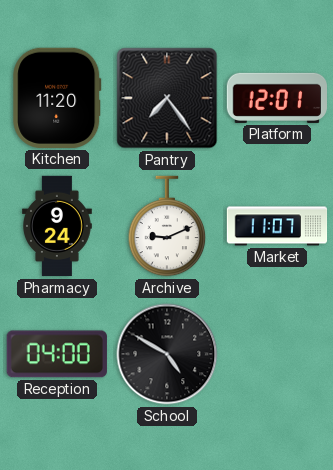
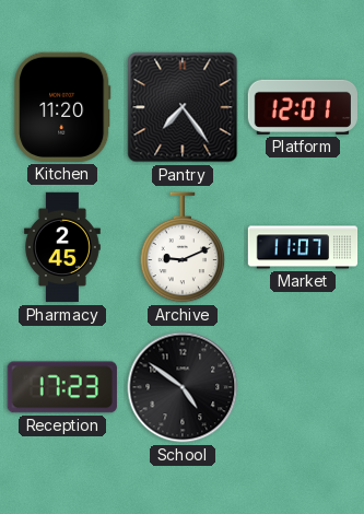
Pharmacy: 9:24 -> 2:45
Reception: 04:00 -> 17:23
School: 4:50 -> 4:51
